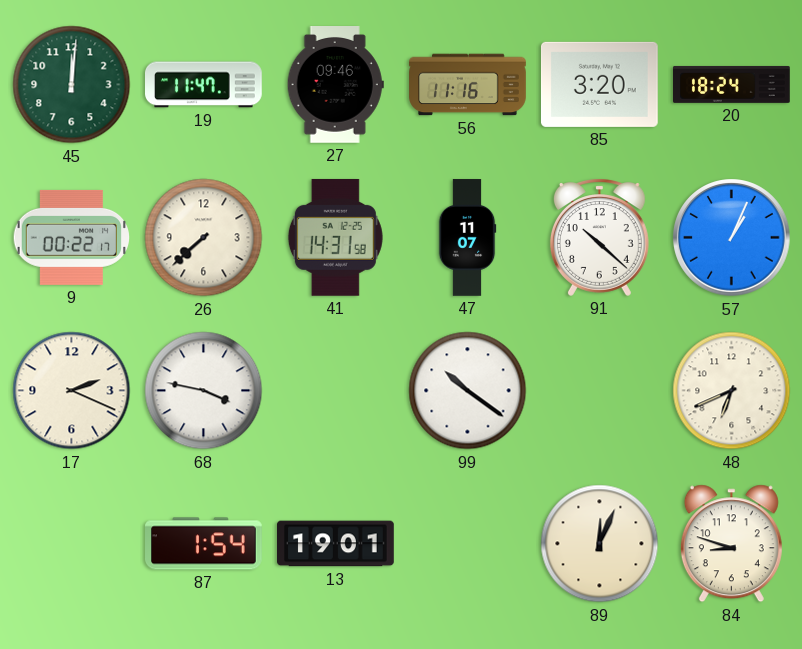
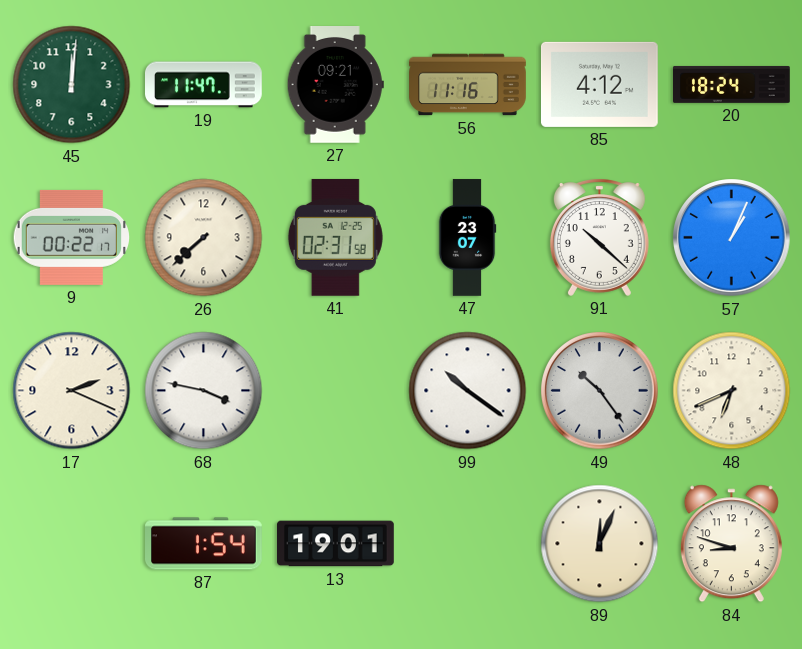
27: 09:46 -> 09:21
85: 3:20 -> 4:12
41: 14:31 -> 02:31
47: 11:07 -> 23:07
49: none -> 10:24
